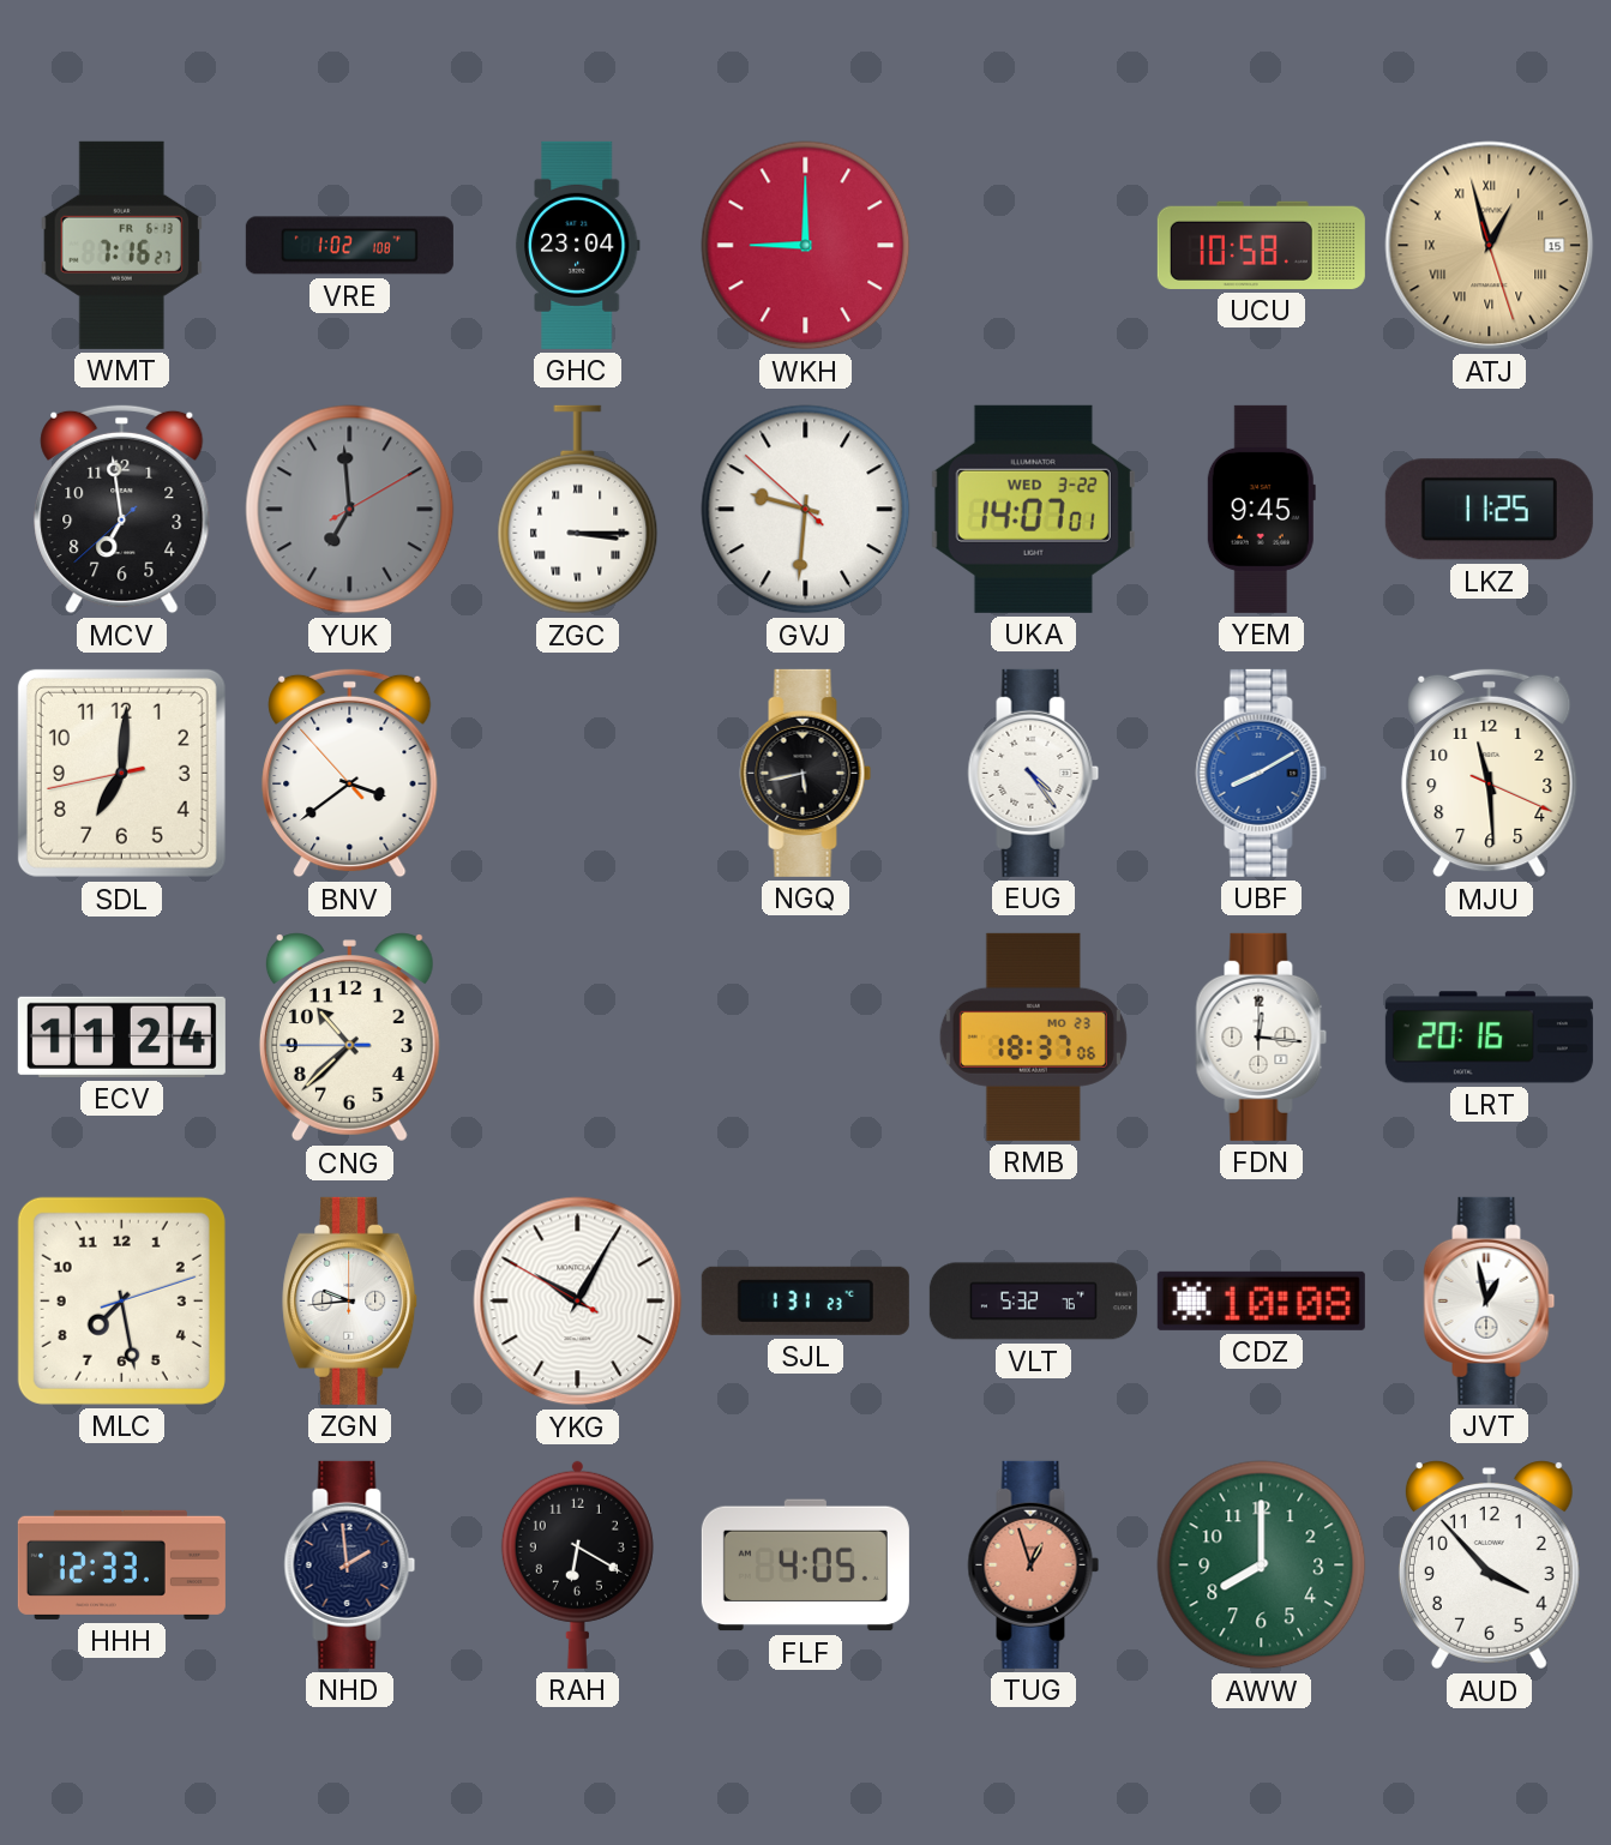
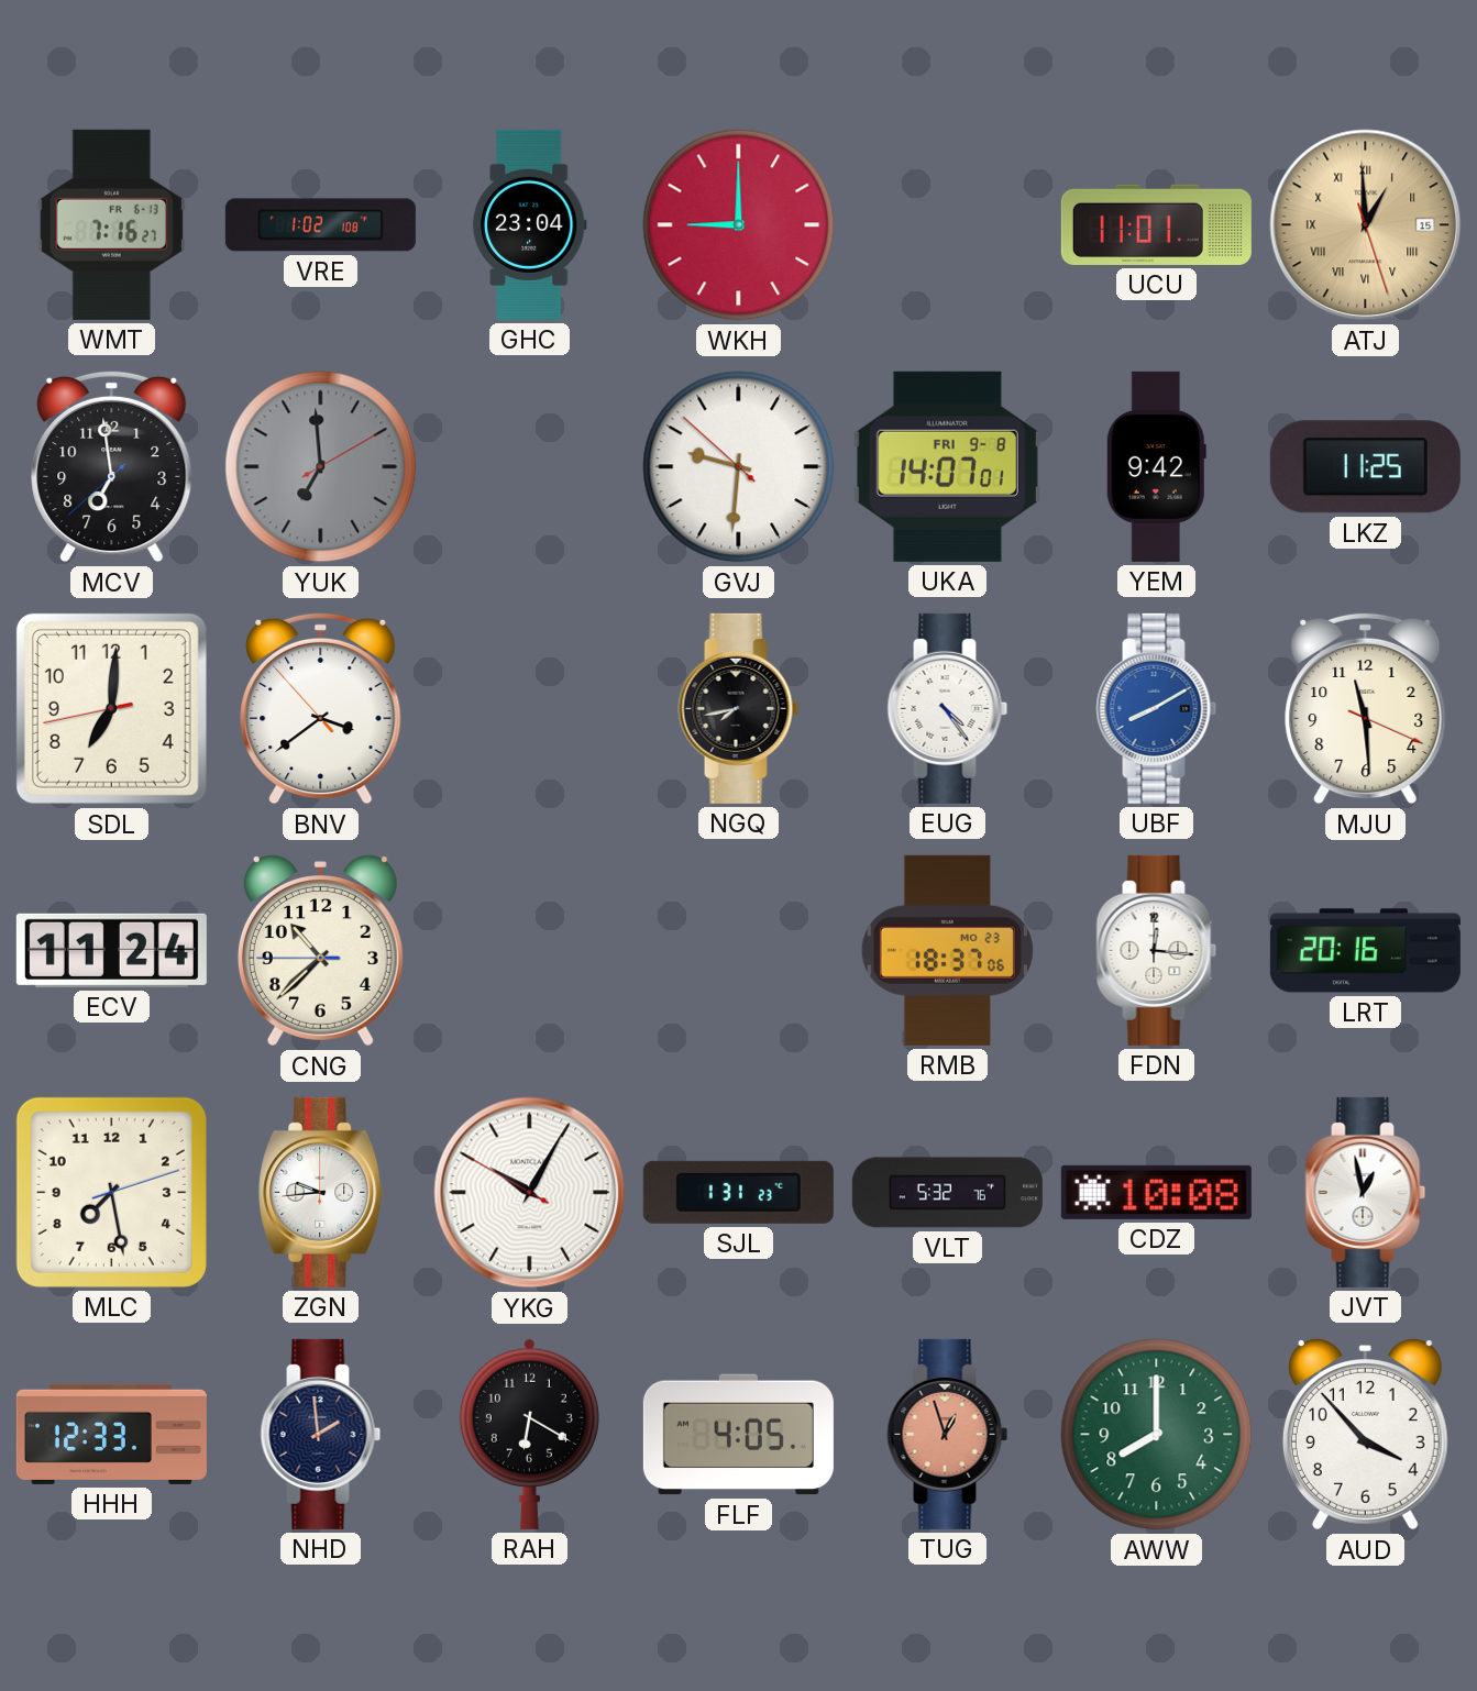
UCU: 10:58 -> 11:01
ATJ: 12:57 -> 12:59
ZGC: 3:15 -> none
UKA date: WED 3-22 -> FRI 9-8
YEM: 9:45 -> 9:42
NGQ: 5:43 -> 7:43
